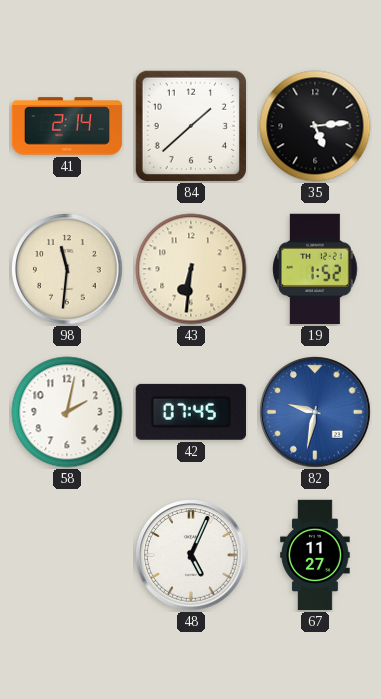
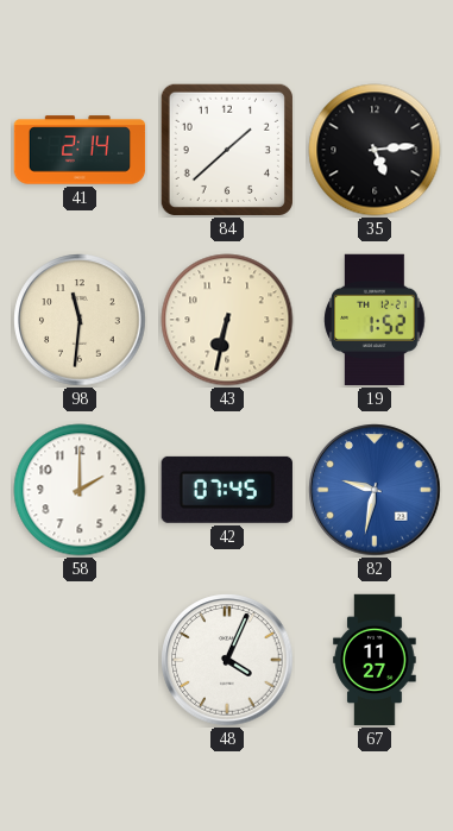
43: 6:31 -> 6:32
58: 2:02 -> 2:00
48: 5:04 -> 4:04
